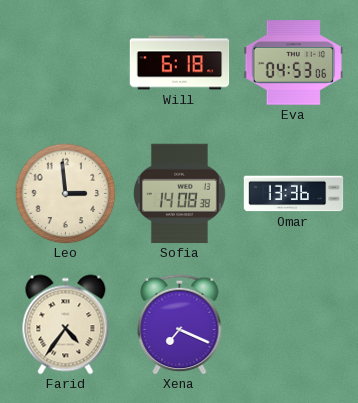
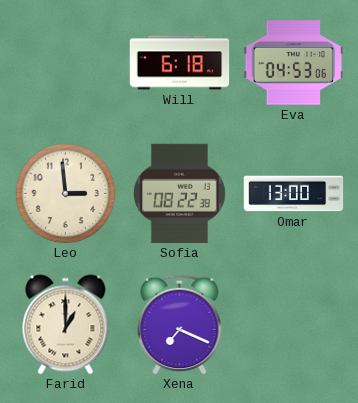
Sofia: 14:08 -> 08:22
Omar: 13:36 -> 13:00
Farid: 4:36 -> 1:00
